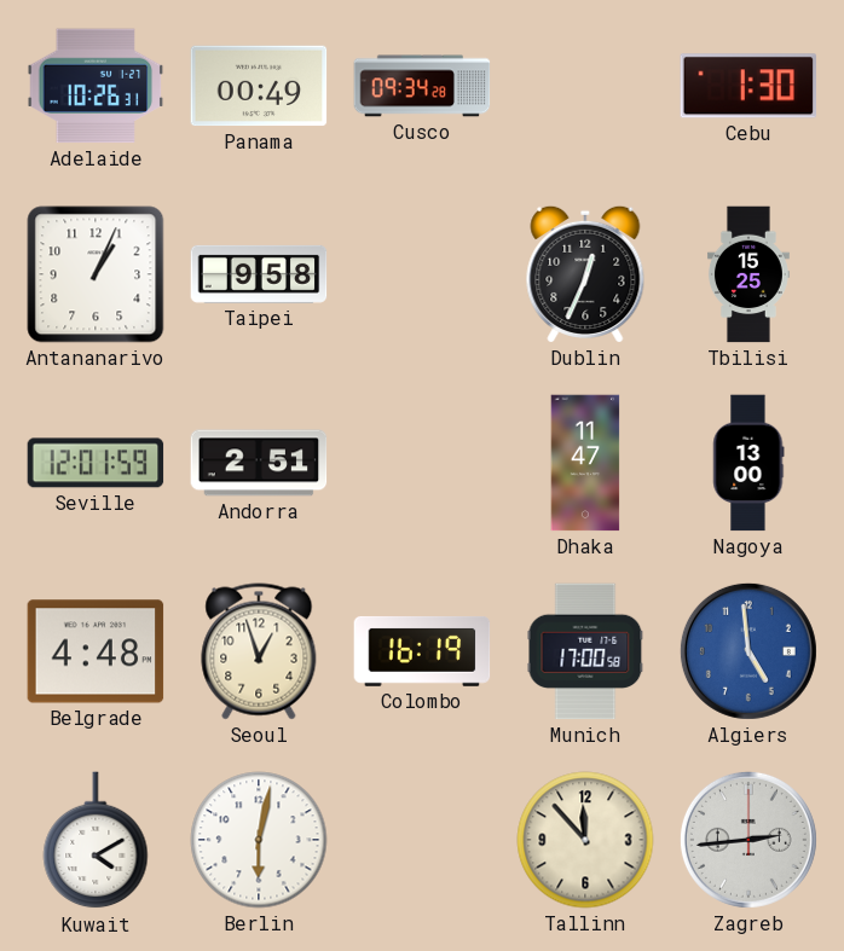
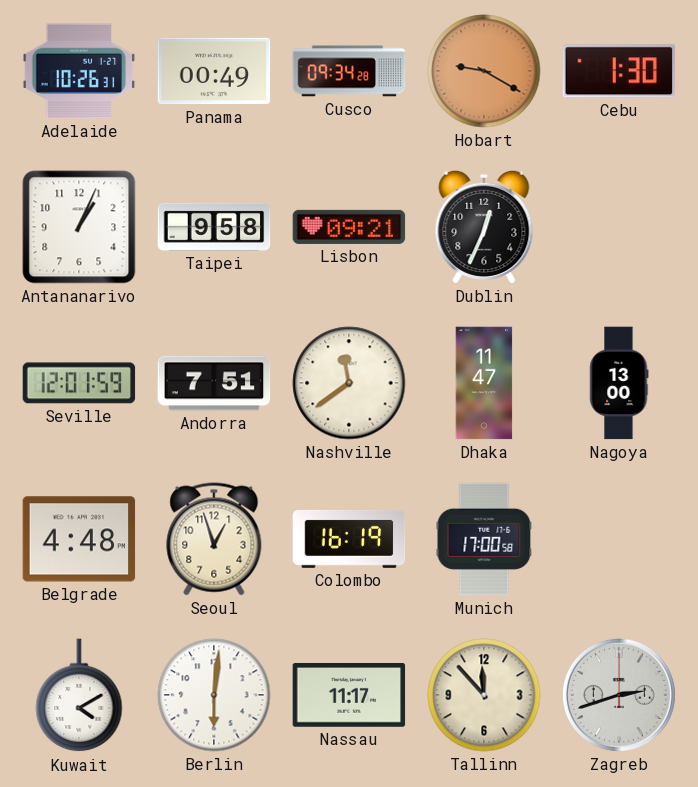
Hobart: none -> 9:20
Lisbon: none -> 09:21
Tbilisi: 15:25 -> none
Andorra: 2:51 -> 7:51
Nashville: none -> 11:39
Algiers: 4:59 -> none
Berlin: 6:02 -> 6:01
Nassau: none -> 11:17
Zagreb: 2:44 -> 2:42
